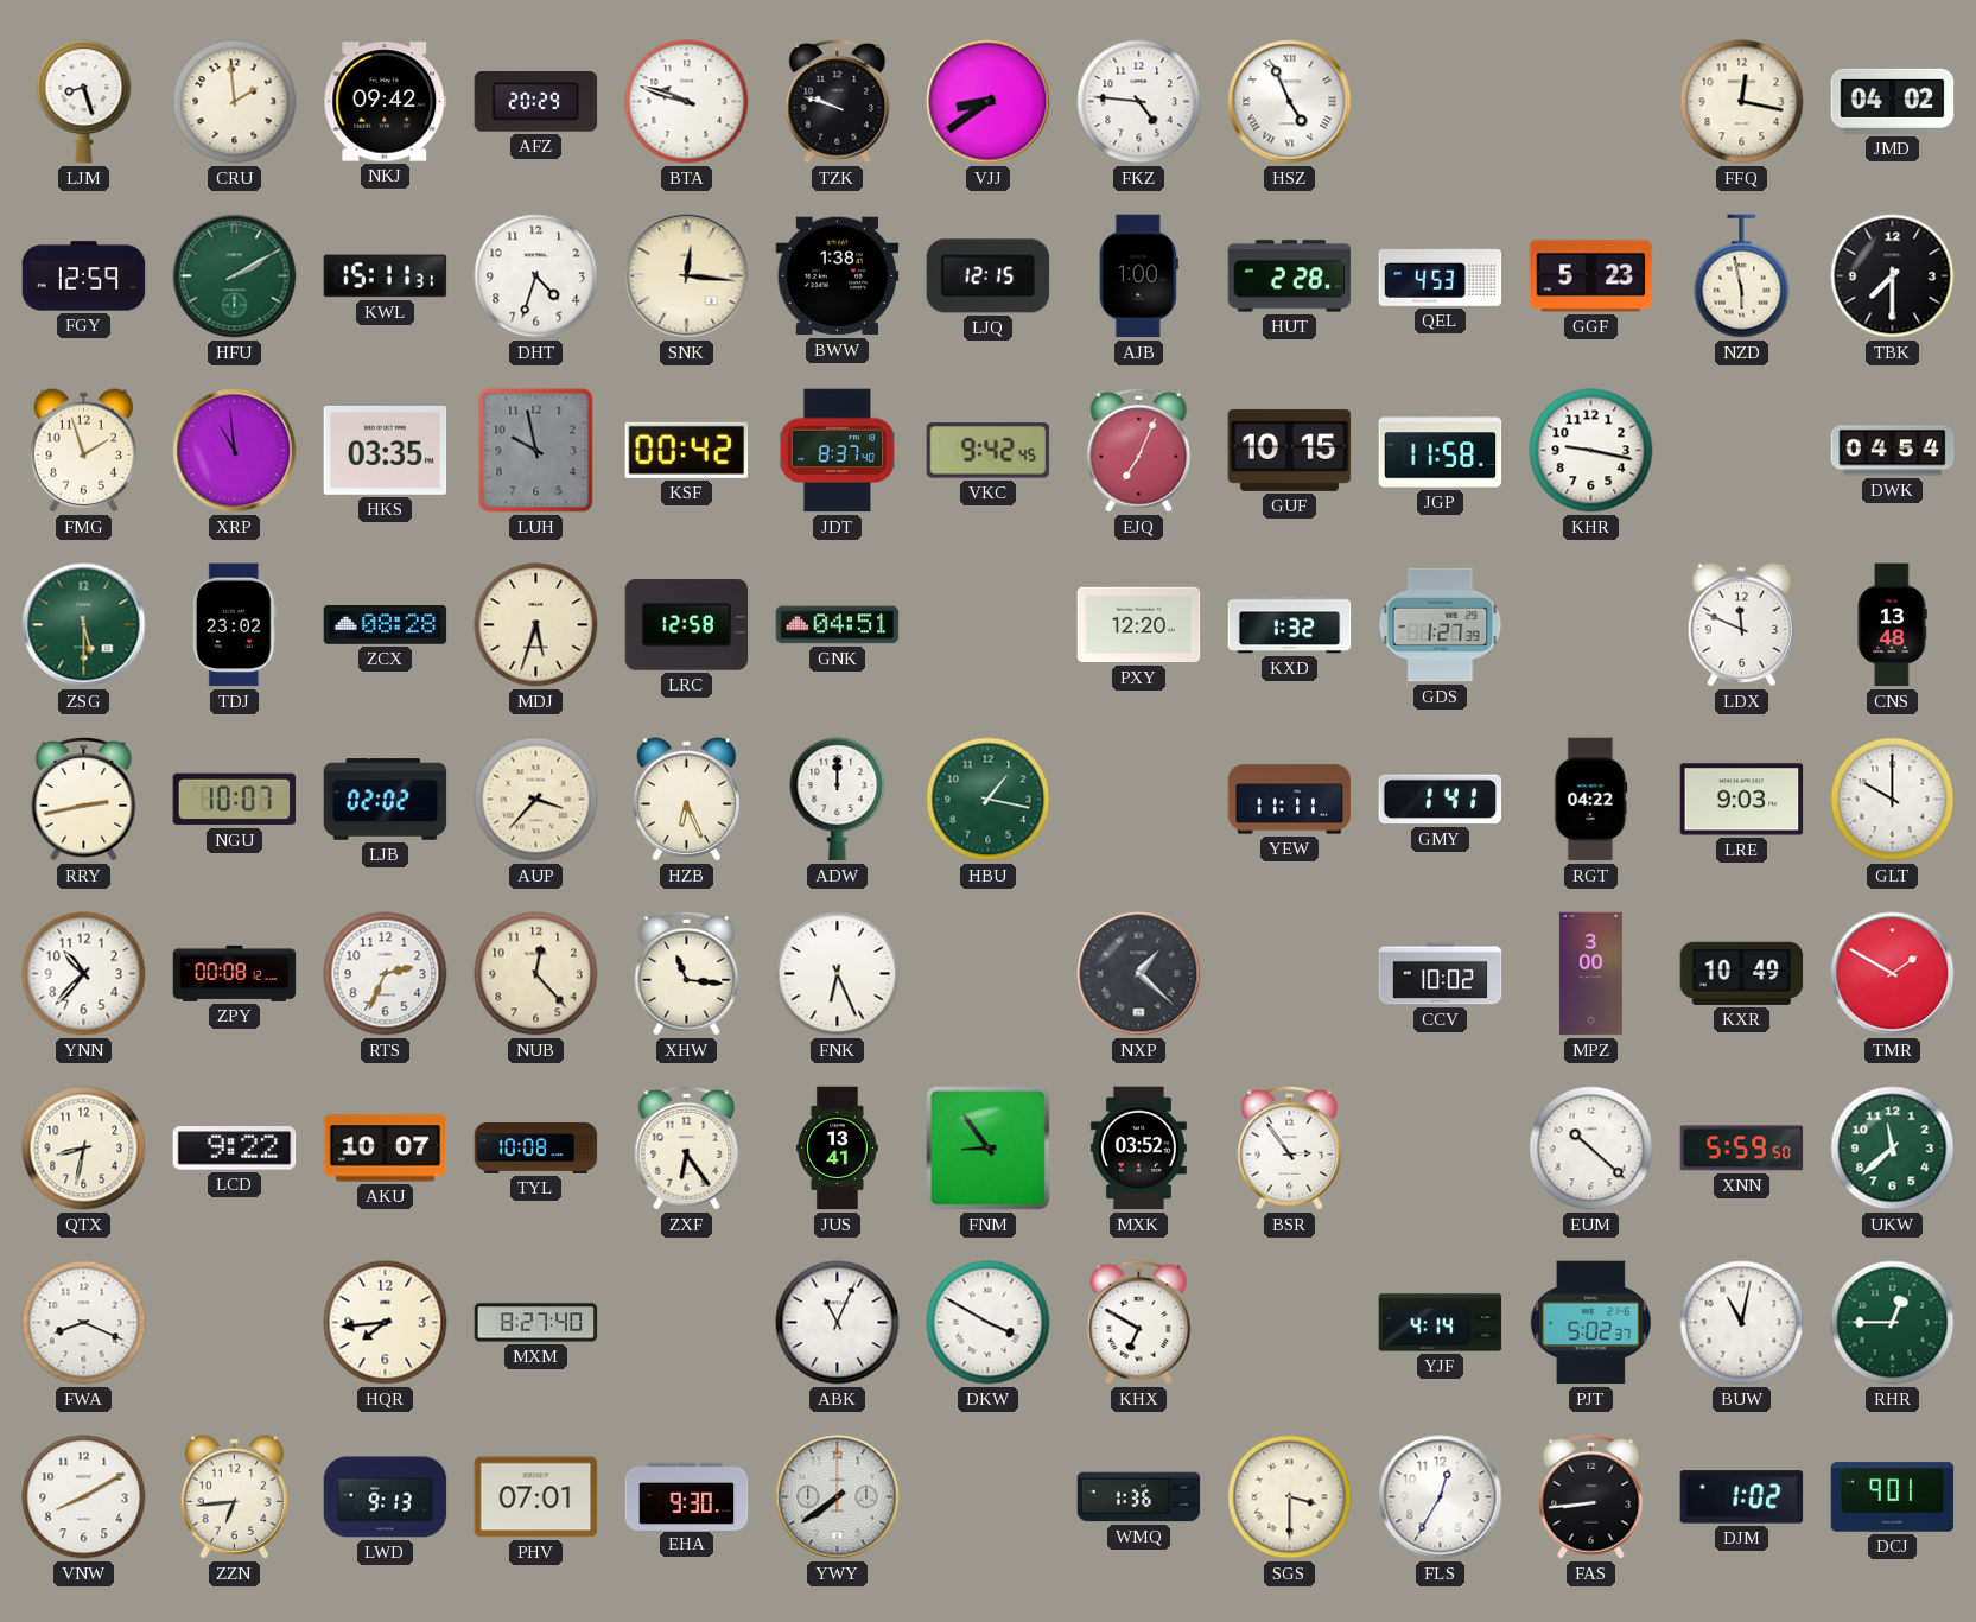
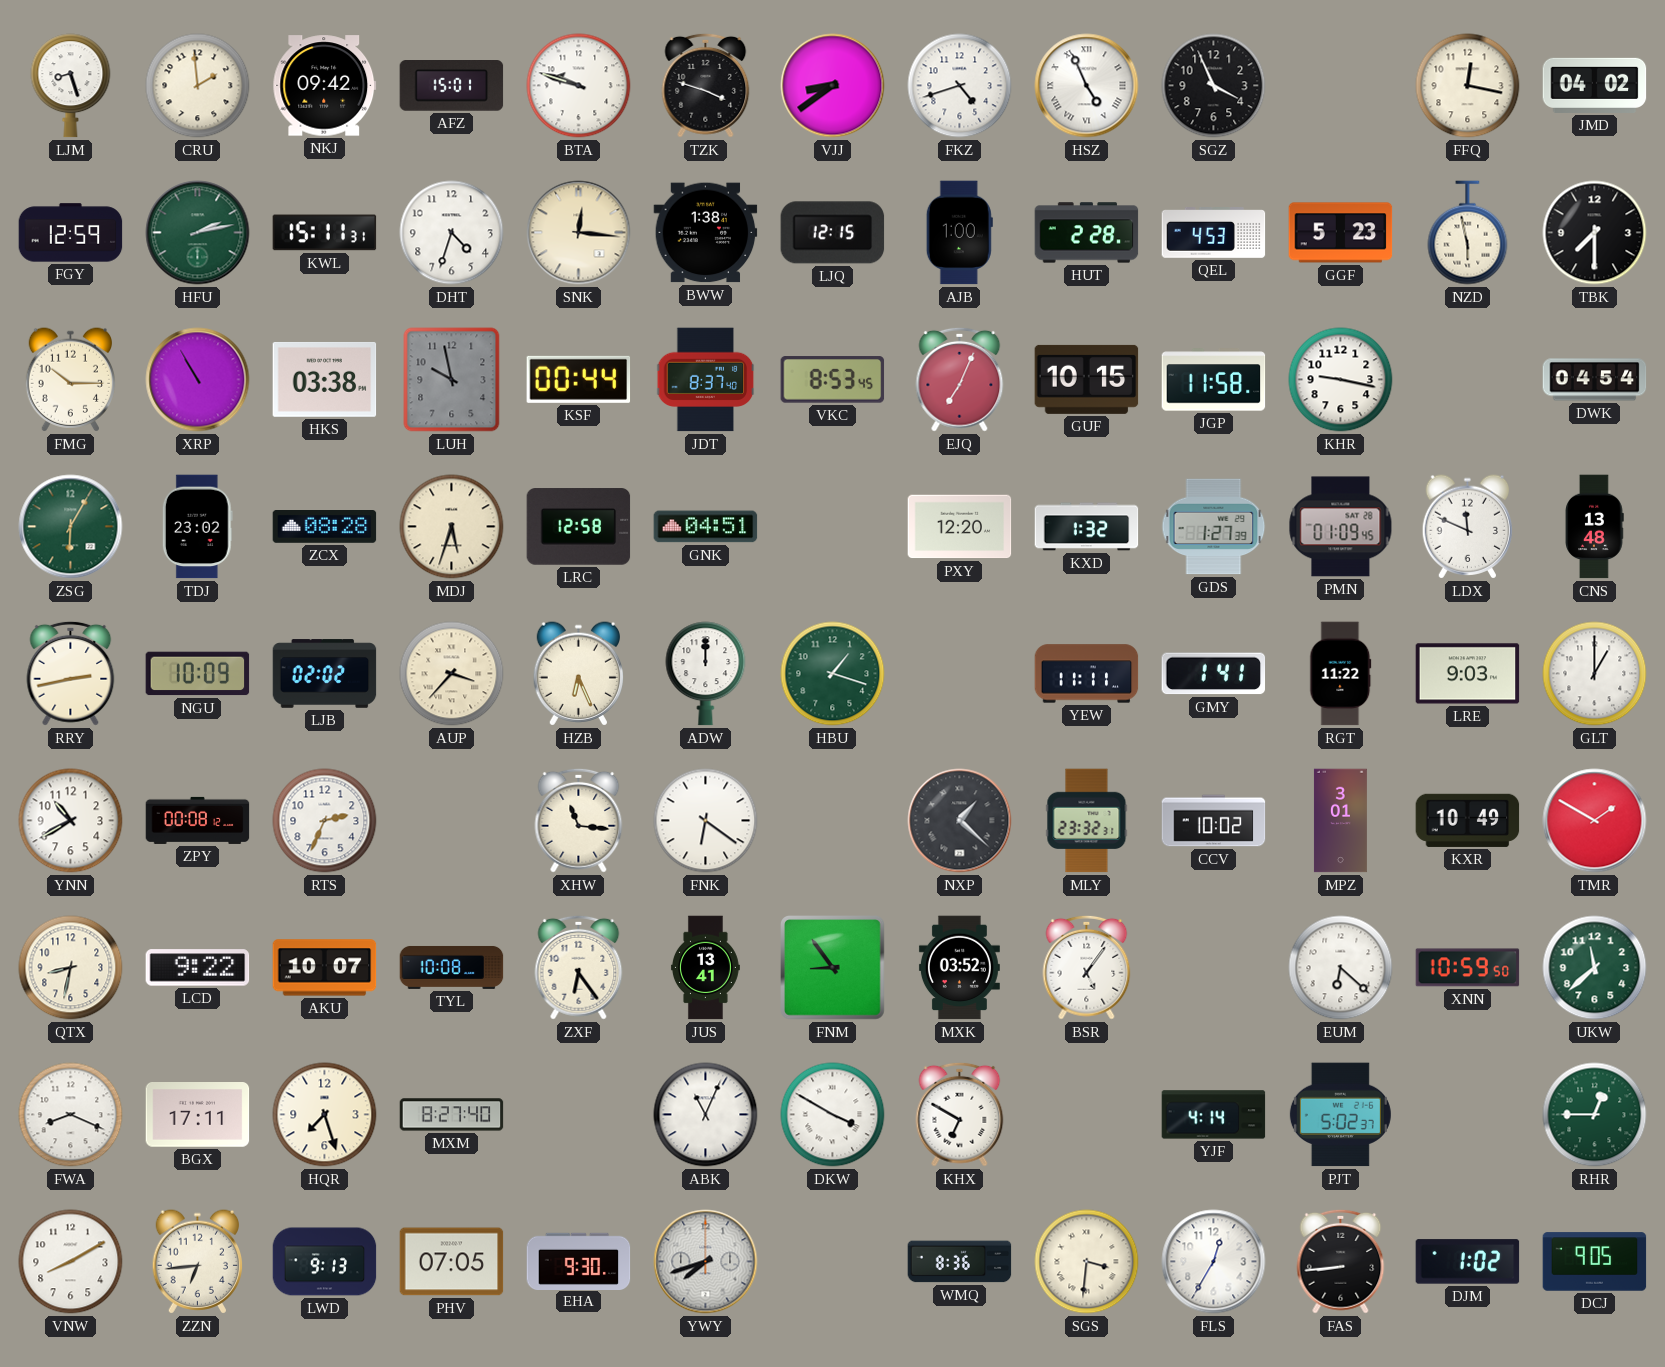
AFZ: 20:29 -> 15:01
TZK: 9:48 -> 3:48
FKZ: 4:46 -> 4:42
SGZ: none -> 3:56
HFU: 2:10 -> 2:13
FMG: 1:57 -> 10:15
XRP: 10:59 -> 10:55
HKS: 03:35 -> 03:38
KSF: 00:42 -> 00:44
VKC: 9:42 -> 8:53
ZSG: 5:30 -> 6:05
PMN: none -> 01:09
NGU: 10:07 -> 10:09
HBU: 1:17 -> 1:18
RGT: 04:22 -> 11:22
GLT: 10:00 -> 1:00
YNN: 10:37 -> 10:40
NUB: 12:23 -> none
FNK: 6:26 -> 6:21
MLY: none -> 23:32
MPZ: 3:00 -> 3:01
BSR: 2:54 -> 5:06
EUM: 10:22 -> 6:22
XNN: 5:59 -> 10:59
BGX: none -> 17:11
HQR: 7:44 -> 7:27
BUW: 11:02 -> none
PHV: 07:01 -> 07:05
YWY: 7:39 -> 7:42
WMQ: 1:36 -> 8:36
SGS: 3:30 -> 3:31
DCJ: 9:01 -> 9:05
